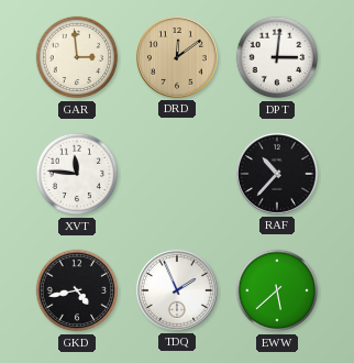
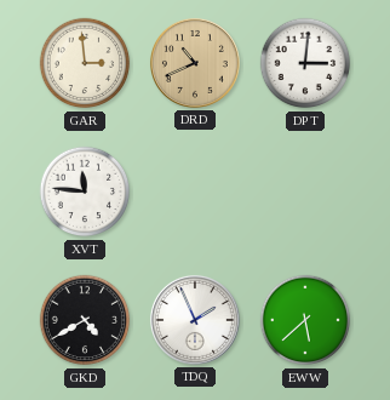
DRD: 12:09 -> 10:41
RAF: 10:37 -> none
GKD: 4:43 -> 4:40
